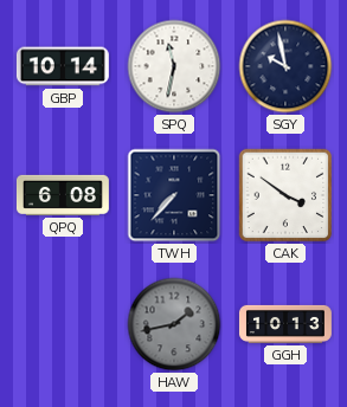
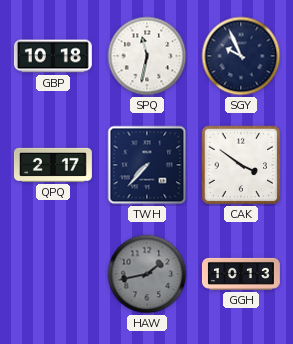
GBP: 10:14 -> 10:18
SGY: 9:58 -> 9:56
QPQ: 6:08 -> 2:17
